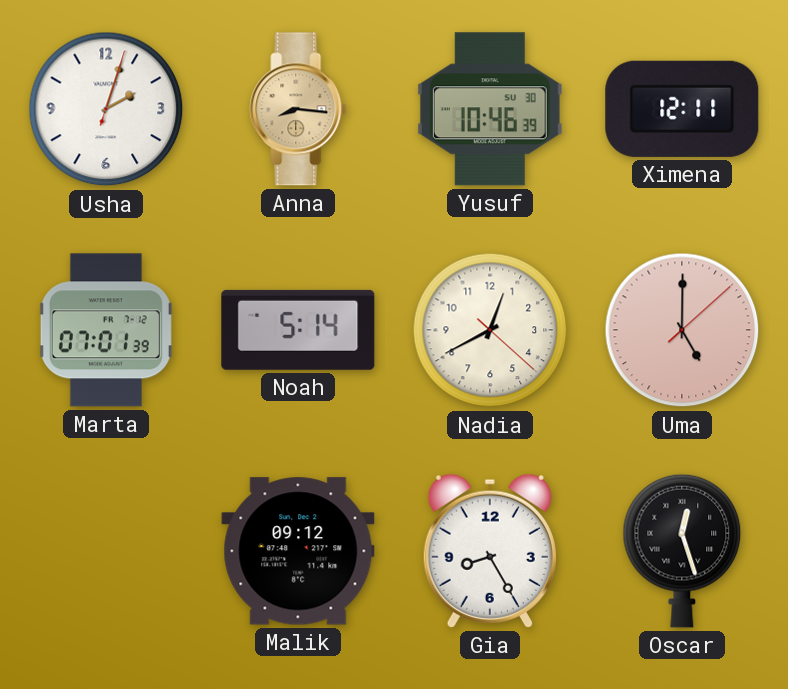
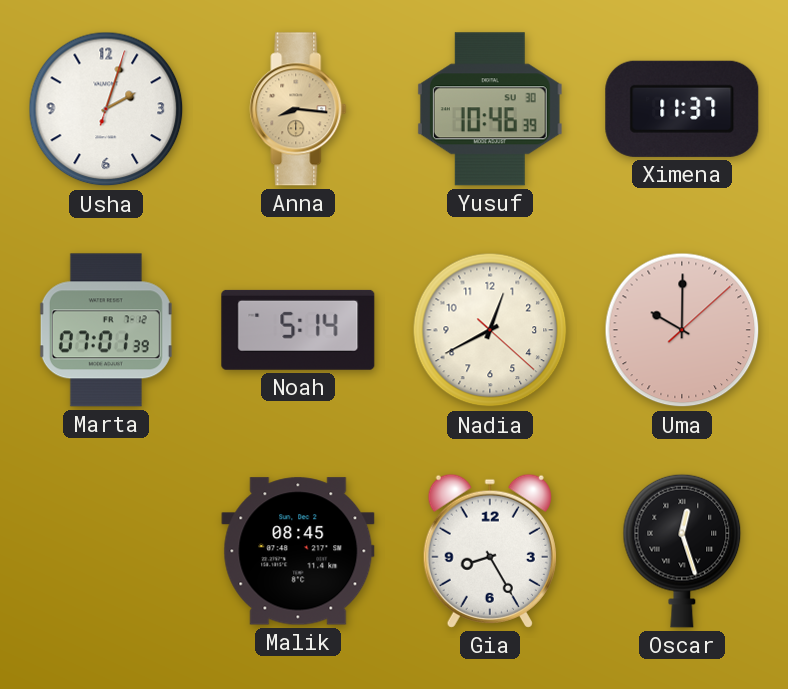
Ximena: 12:11 -> 11:37
Uma: 5:00 -> 10:00
Malik: 09:12 -> 08:45
